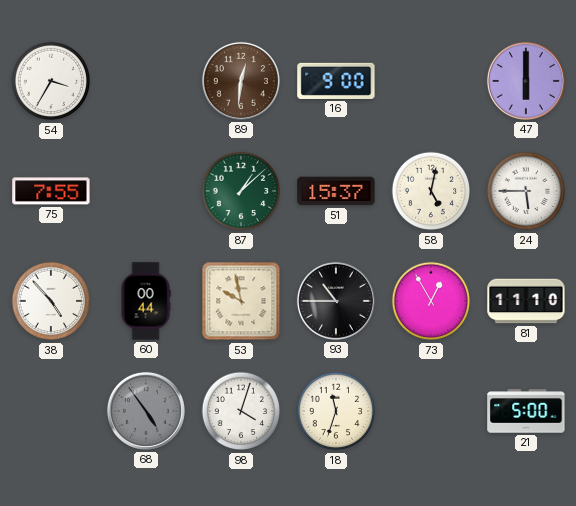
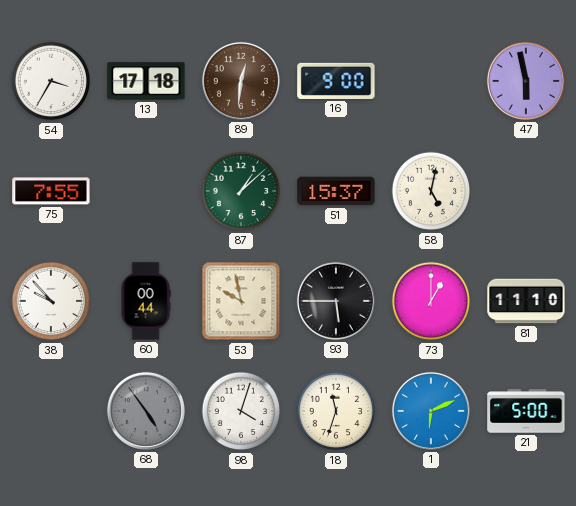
13: none -> 17:18
47: 6:00 -> 5:58
24: 5:45 -> none
38: 4:53 -> 9:53
93: 10:45 -> 5:45
73: 12:55 -> 1:00
1: none -> 6:11
